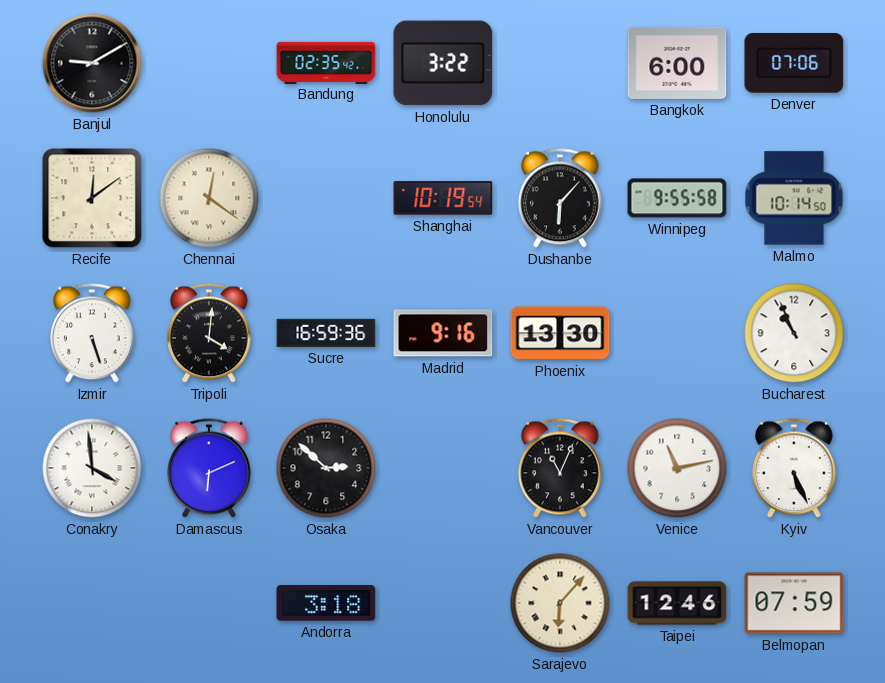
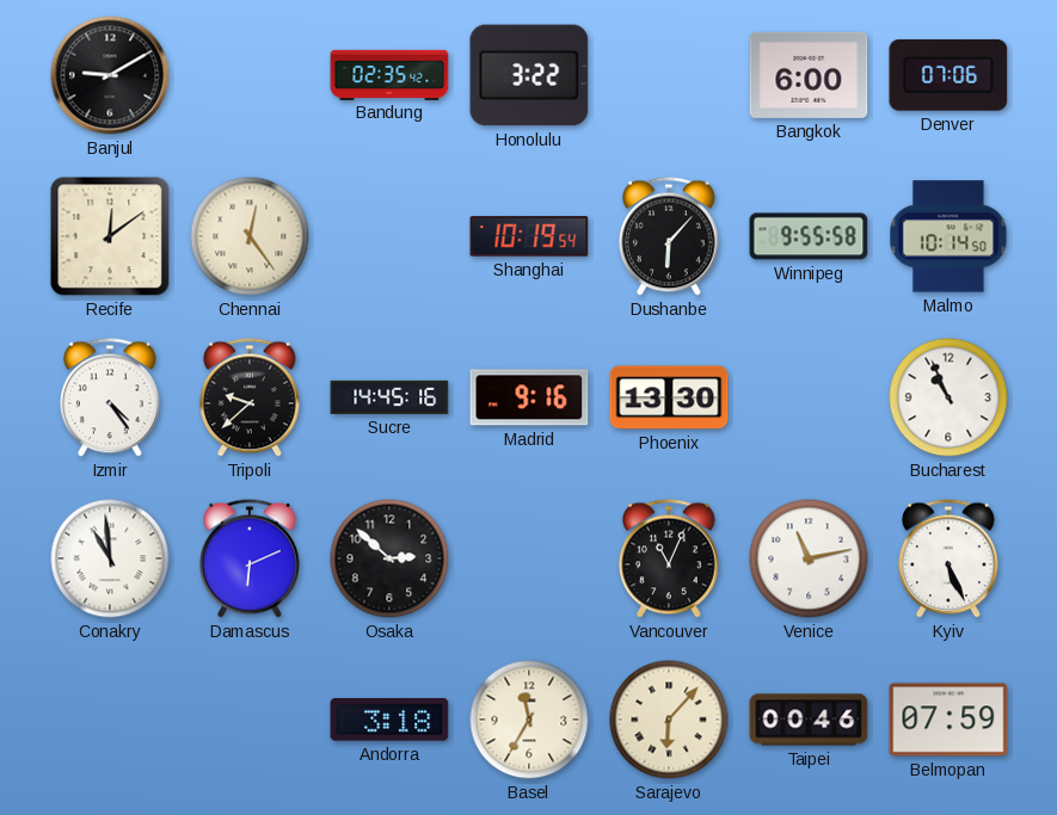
Chennai: 12:21 -> 12:24
Izmir: 5:27 -> 4:24
Tripoli: 4:01 -> 9:38
Sucre: 16:59 -> 14:45
Conakry: 3:59 -> 10:59
Basel: none -> 11:35
Taipei: 12:46 -> 00:46
